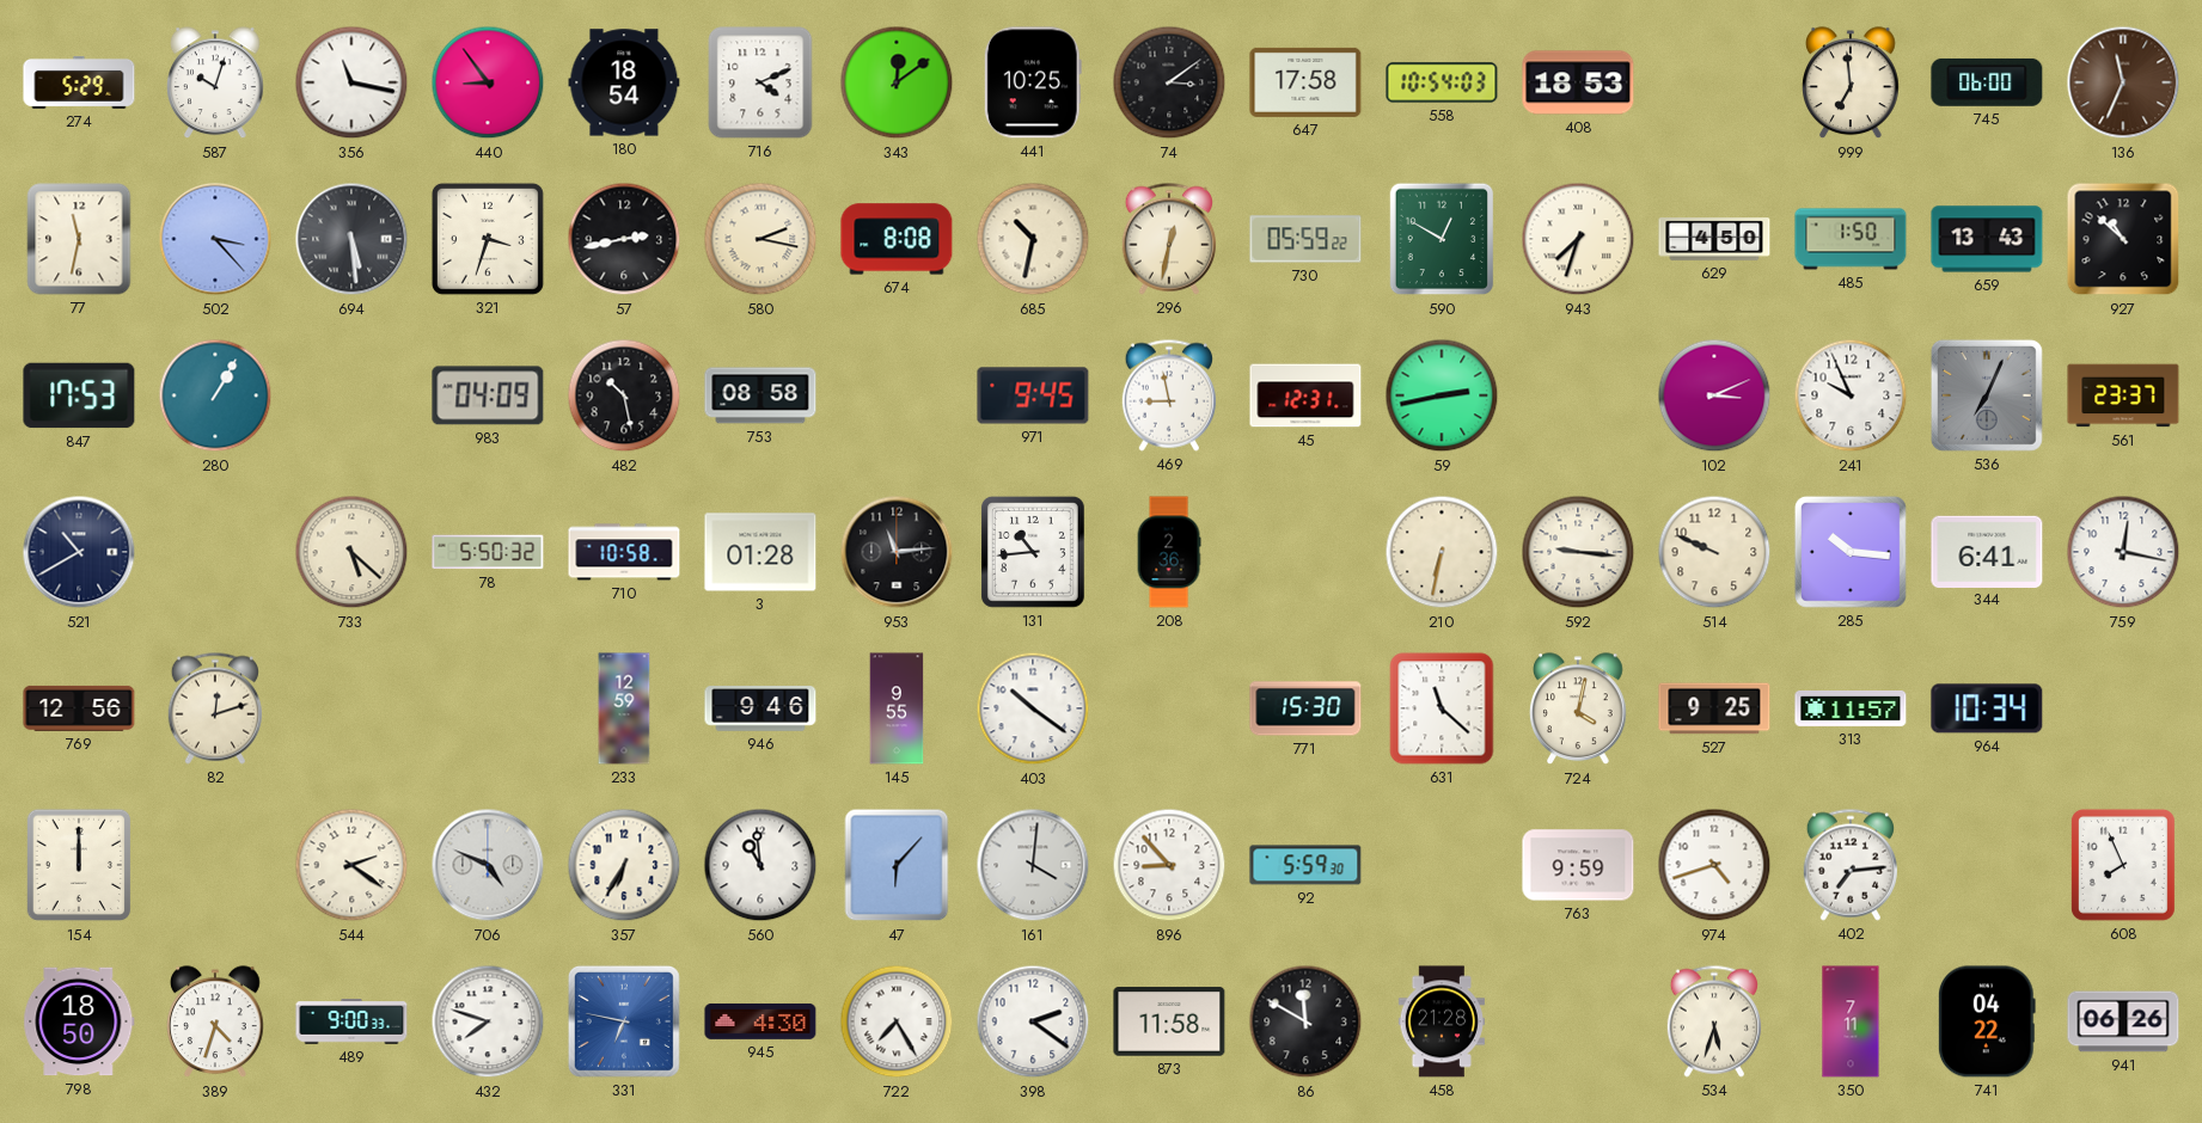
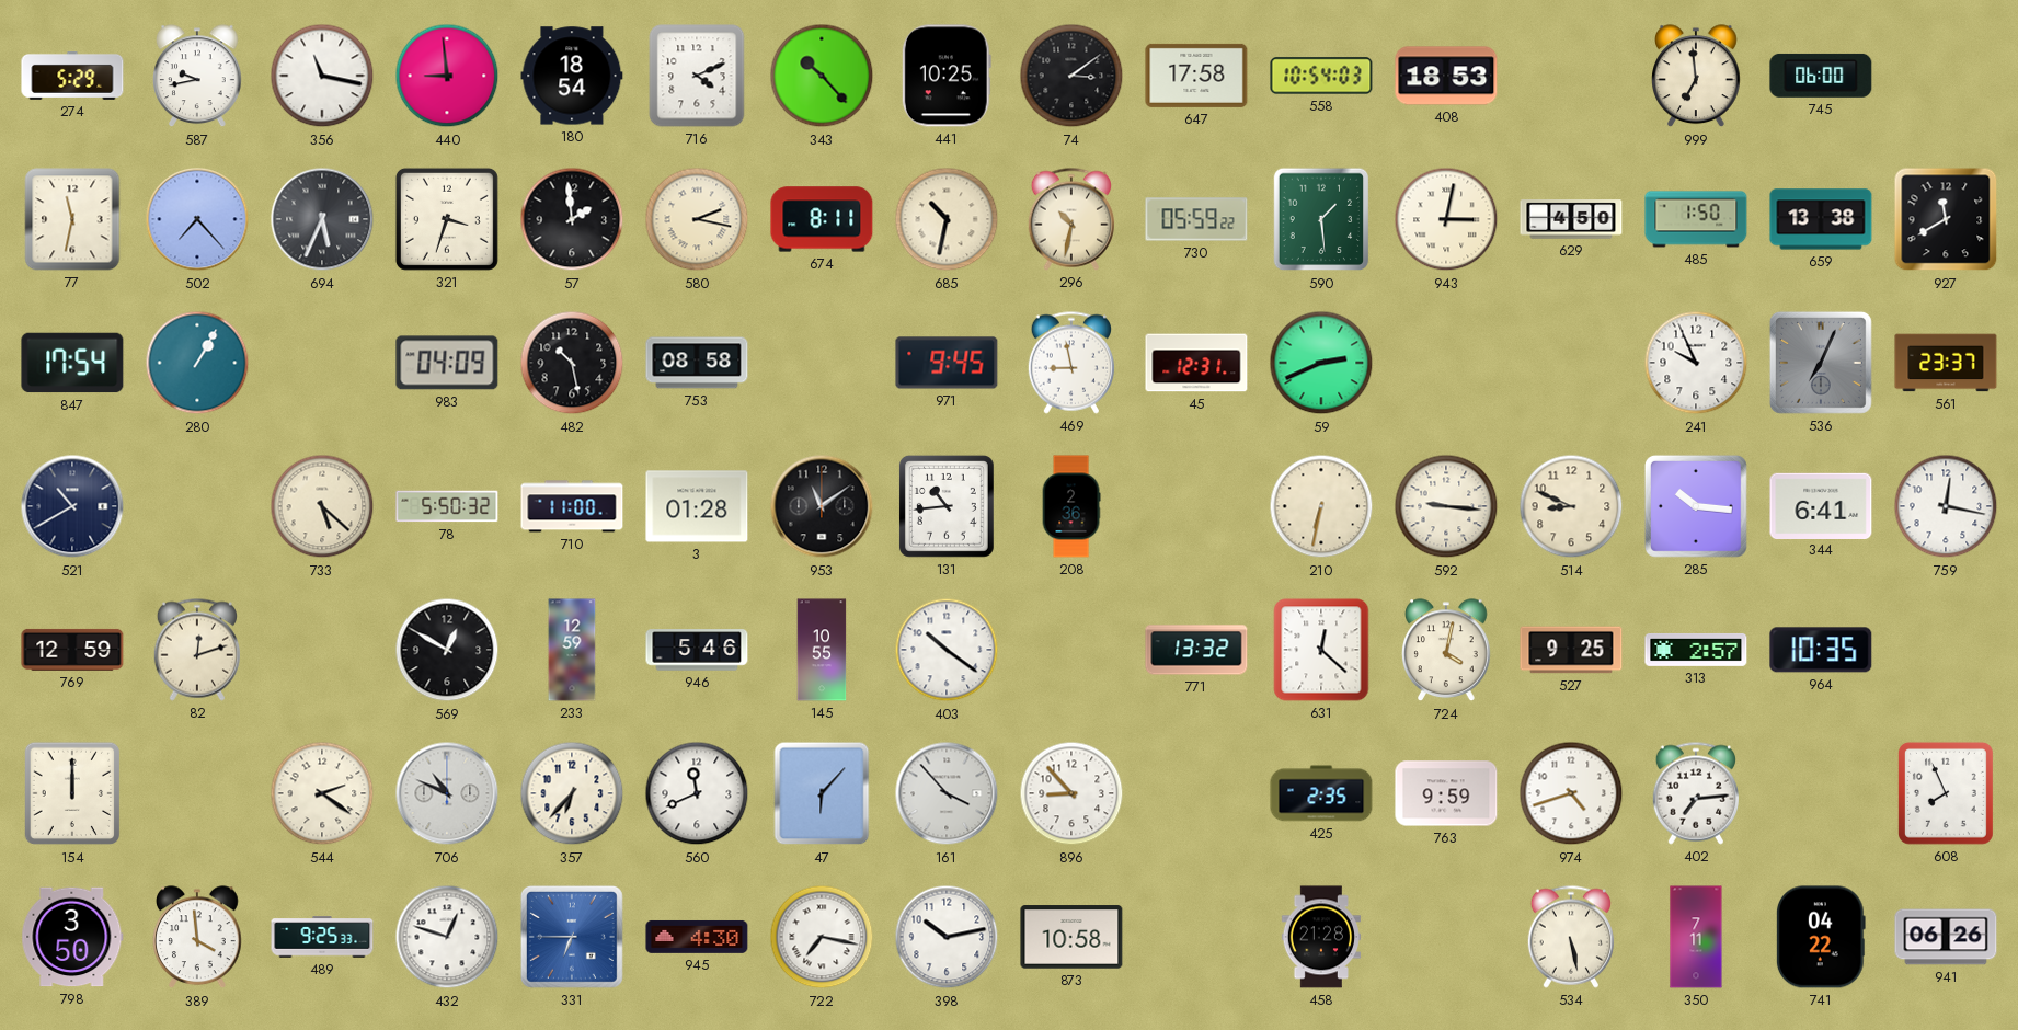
587: 10:03 -> 9:43
440: 8:54 -> 8:59
343: 12:09 -> 10:23
136: 11:34 -> none
502: 3:23 -> 7:23
694: 5:29 -> 5:34
57: 2:43 -> 1:59
674: 8:08 -> 8:11
296: 12:32 -> 10:32
590: 12:50 -> 1:29
943: 7:33 -> 3:02
659: 13:43 -> 13:38
927: 10:52 -> 11:40
847: 17:53 -> 17:54
59: 2:43 -> 2:41
102: 3:11 -> none
710: 10:58 -> 11:00
953: 11:14 -> 11:09
514: 9:49 -> 8:49
769: 12:56 -> 12:59
569: none -> 12:50
946: 9:46 -> 5:46
145: 9:55 -> 10:55
771: 15:30 -> 13:32
631: 11:22 -> 12:22
313: 11:57 -> 2:57
964: 10:34 -> 10:35
706: 4:49 -> 10:49
357: 6:35 -> 6:37
560: 10:59 -> 11:41
161: 4:01 -> 3:53
92: 5:59 -> none
425: none -> 2:35
798: 18:50 -> 3:50
389: 4:33 -> 3:59
489: 9:00 -> 9:25
432: 7:48 -> 12:48
331: 6:47 -> 6:45
722: 7:25 -> 7:17
398: 2:21 -> 10:13
873: 11:58 -> 10:58
86: 11:50 -> none
534: 5:33 -> 5:28
